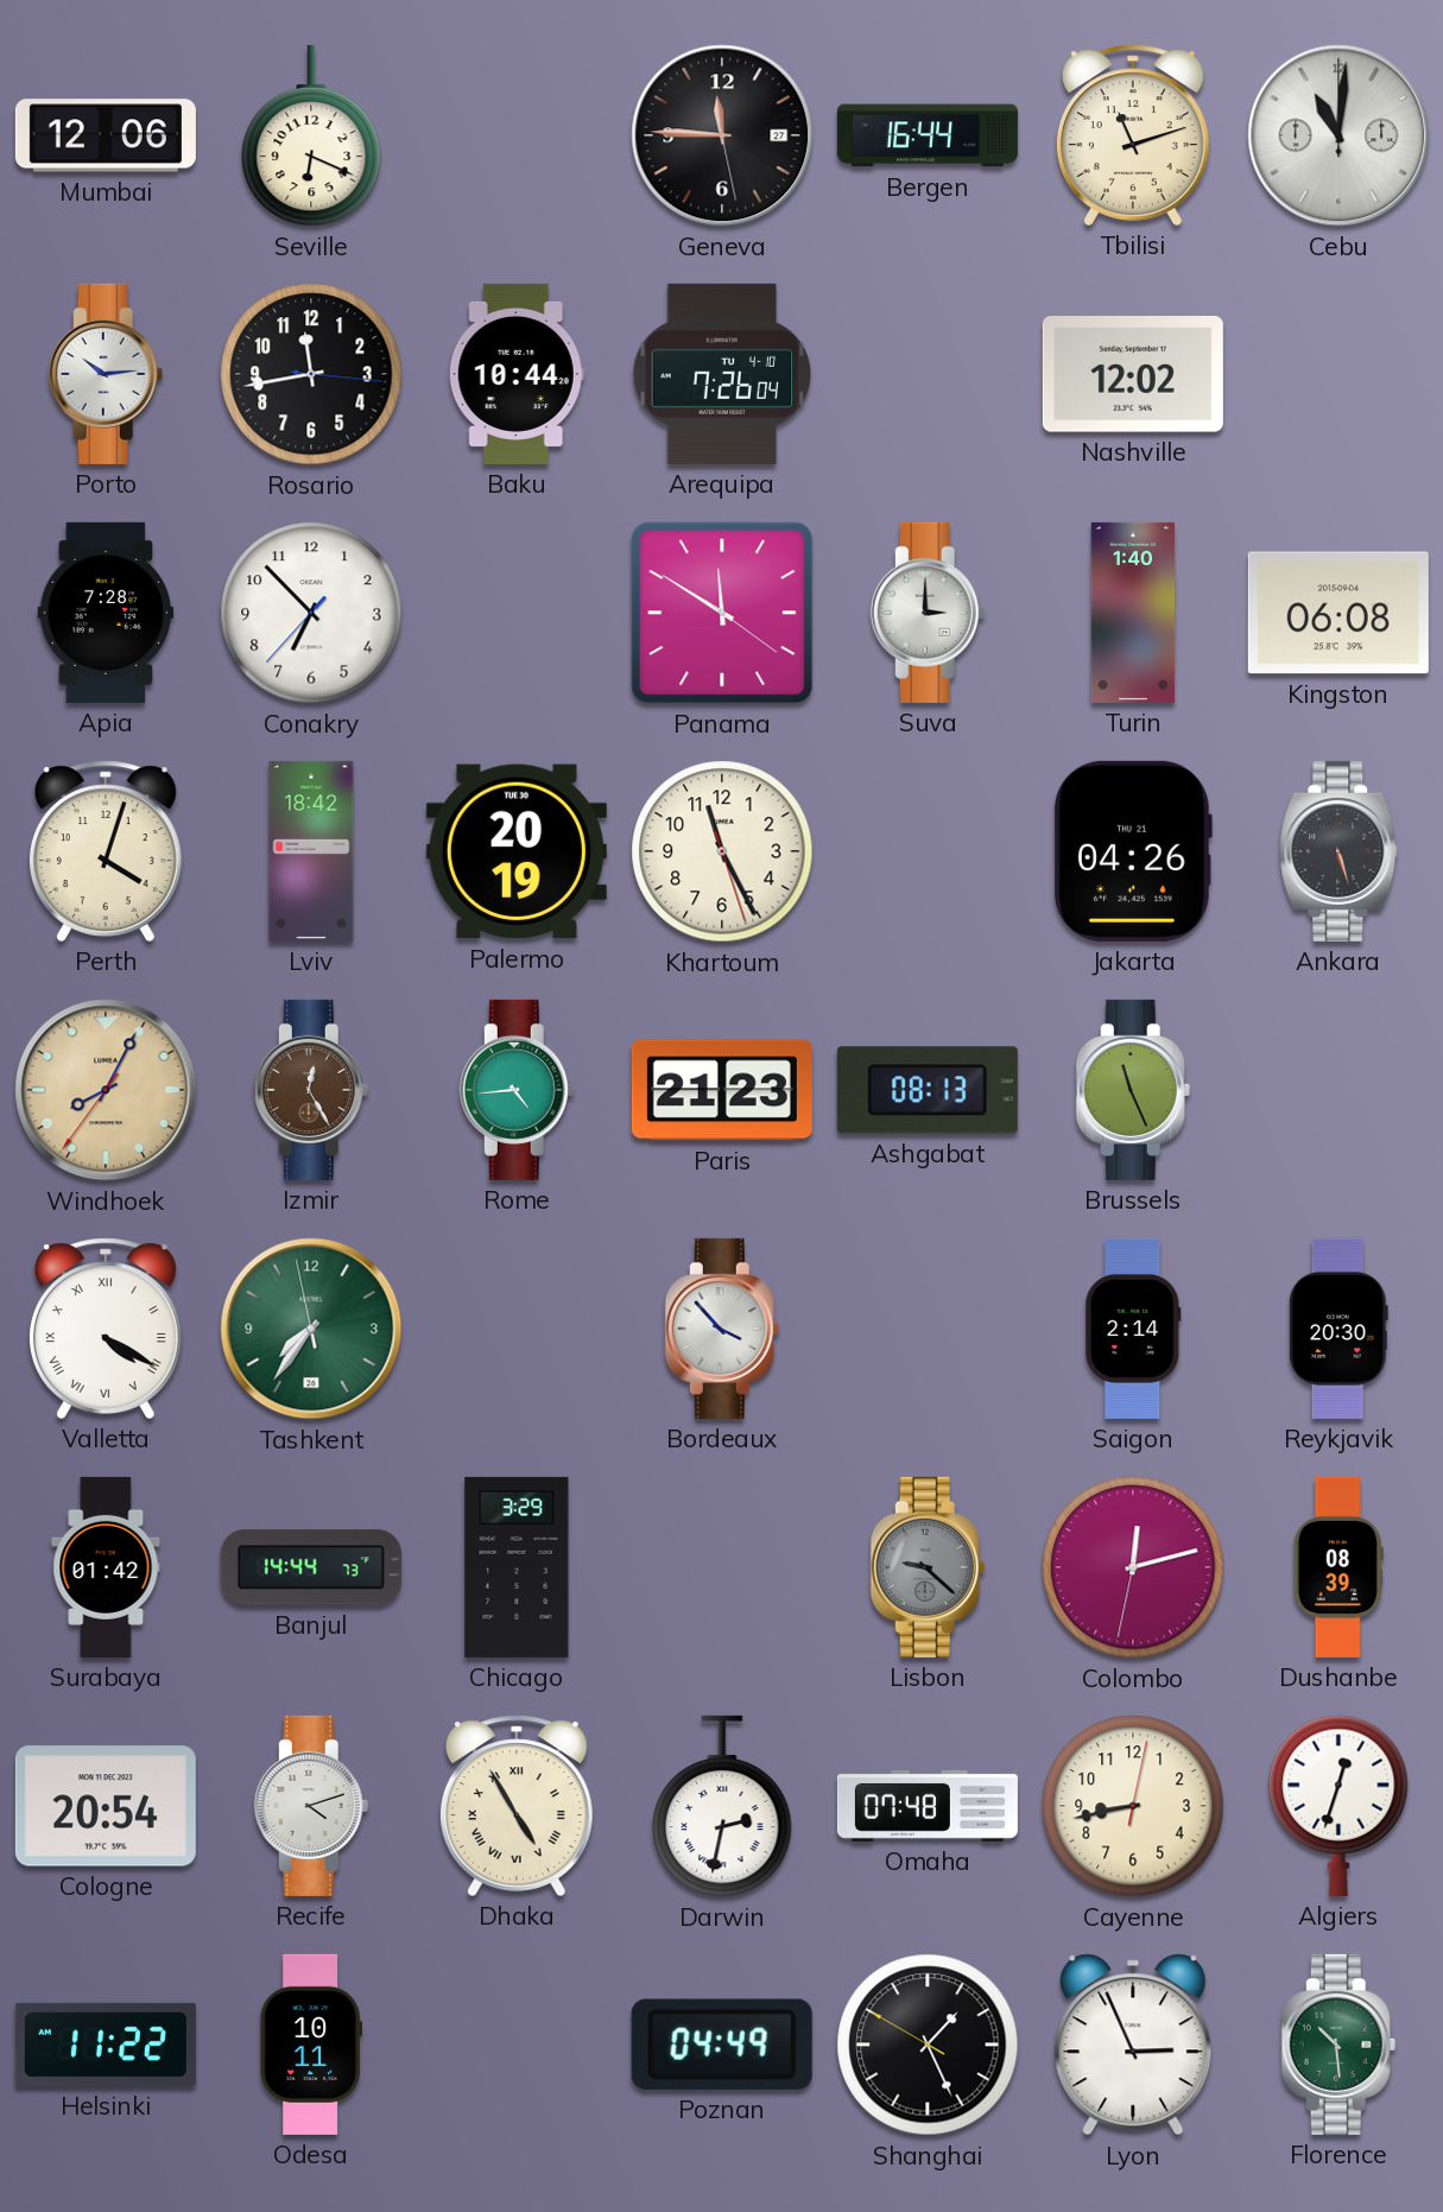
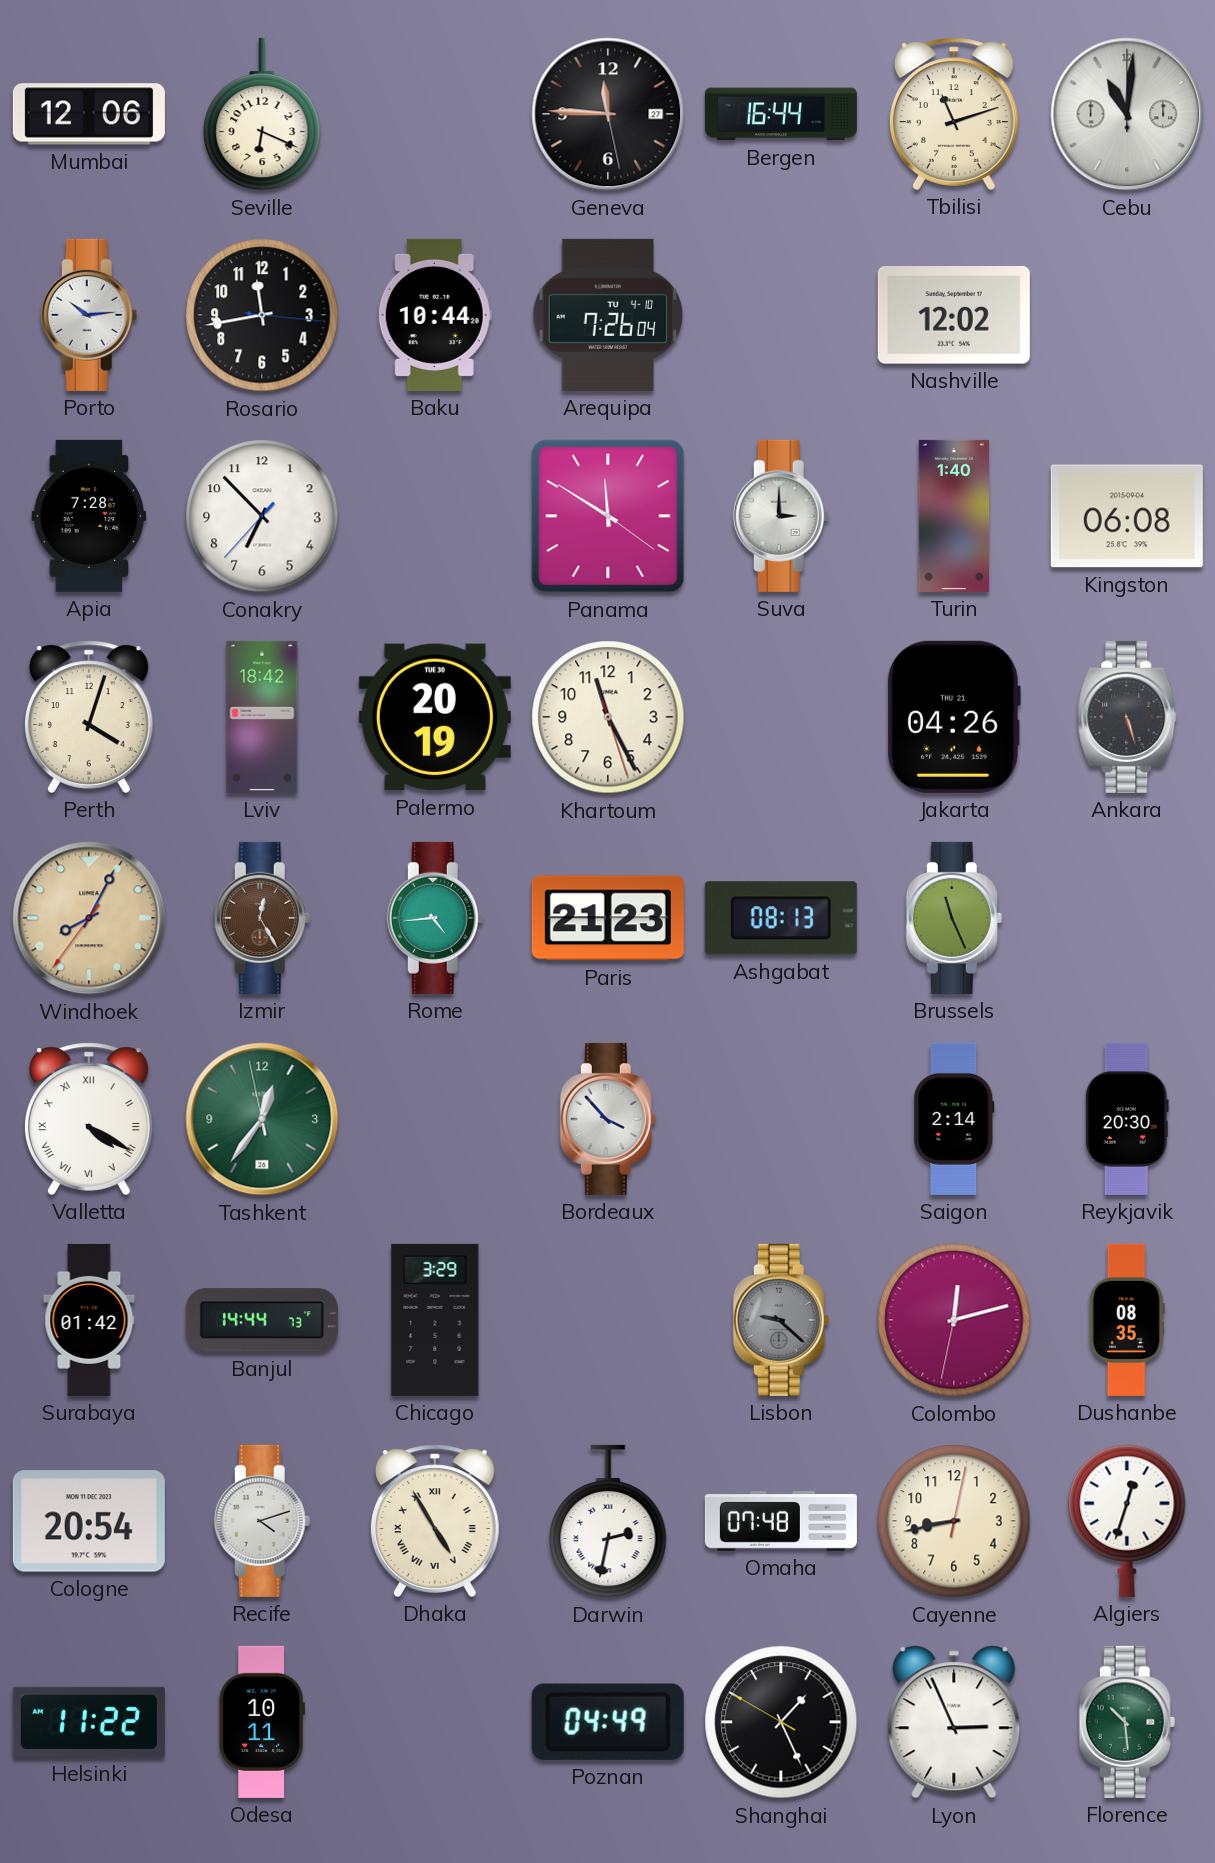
Tashkent: 7:35 -> 12:35
Dushanbe: 08:39 -> 08:35
